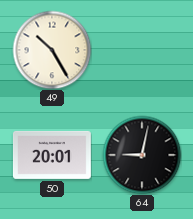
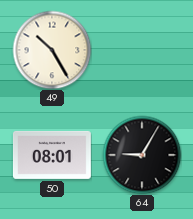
50: 20:01 -> 08:01
64: 9:02 -> 9:05
